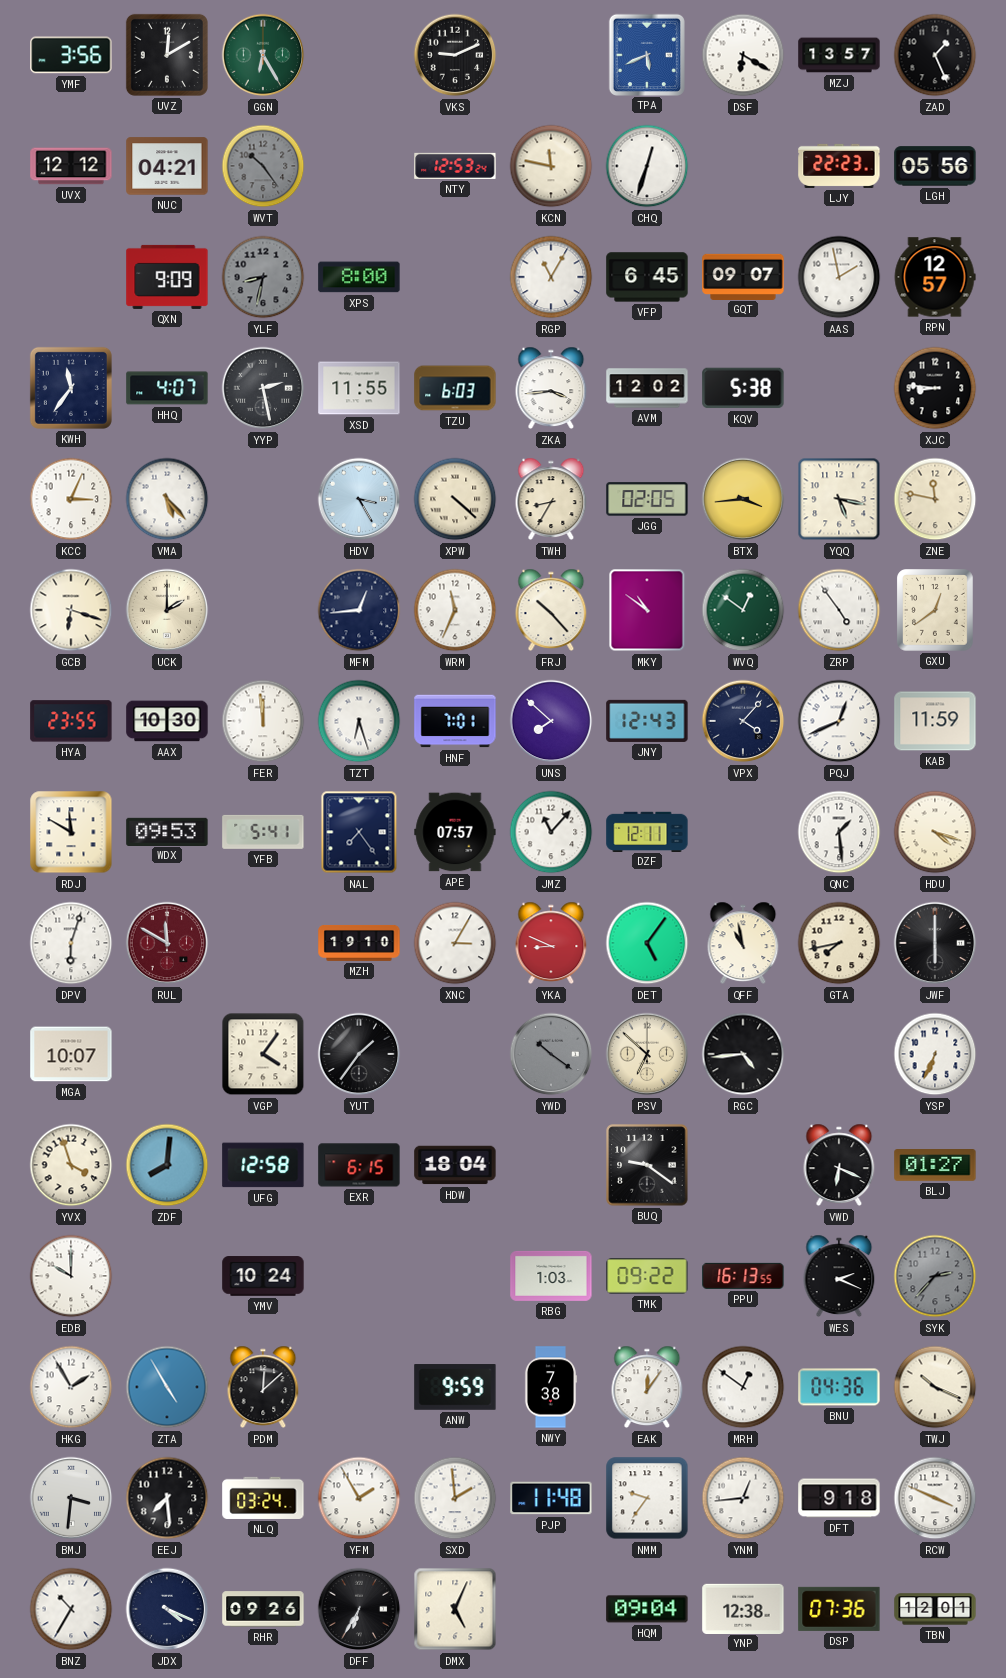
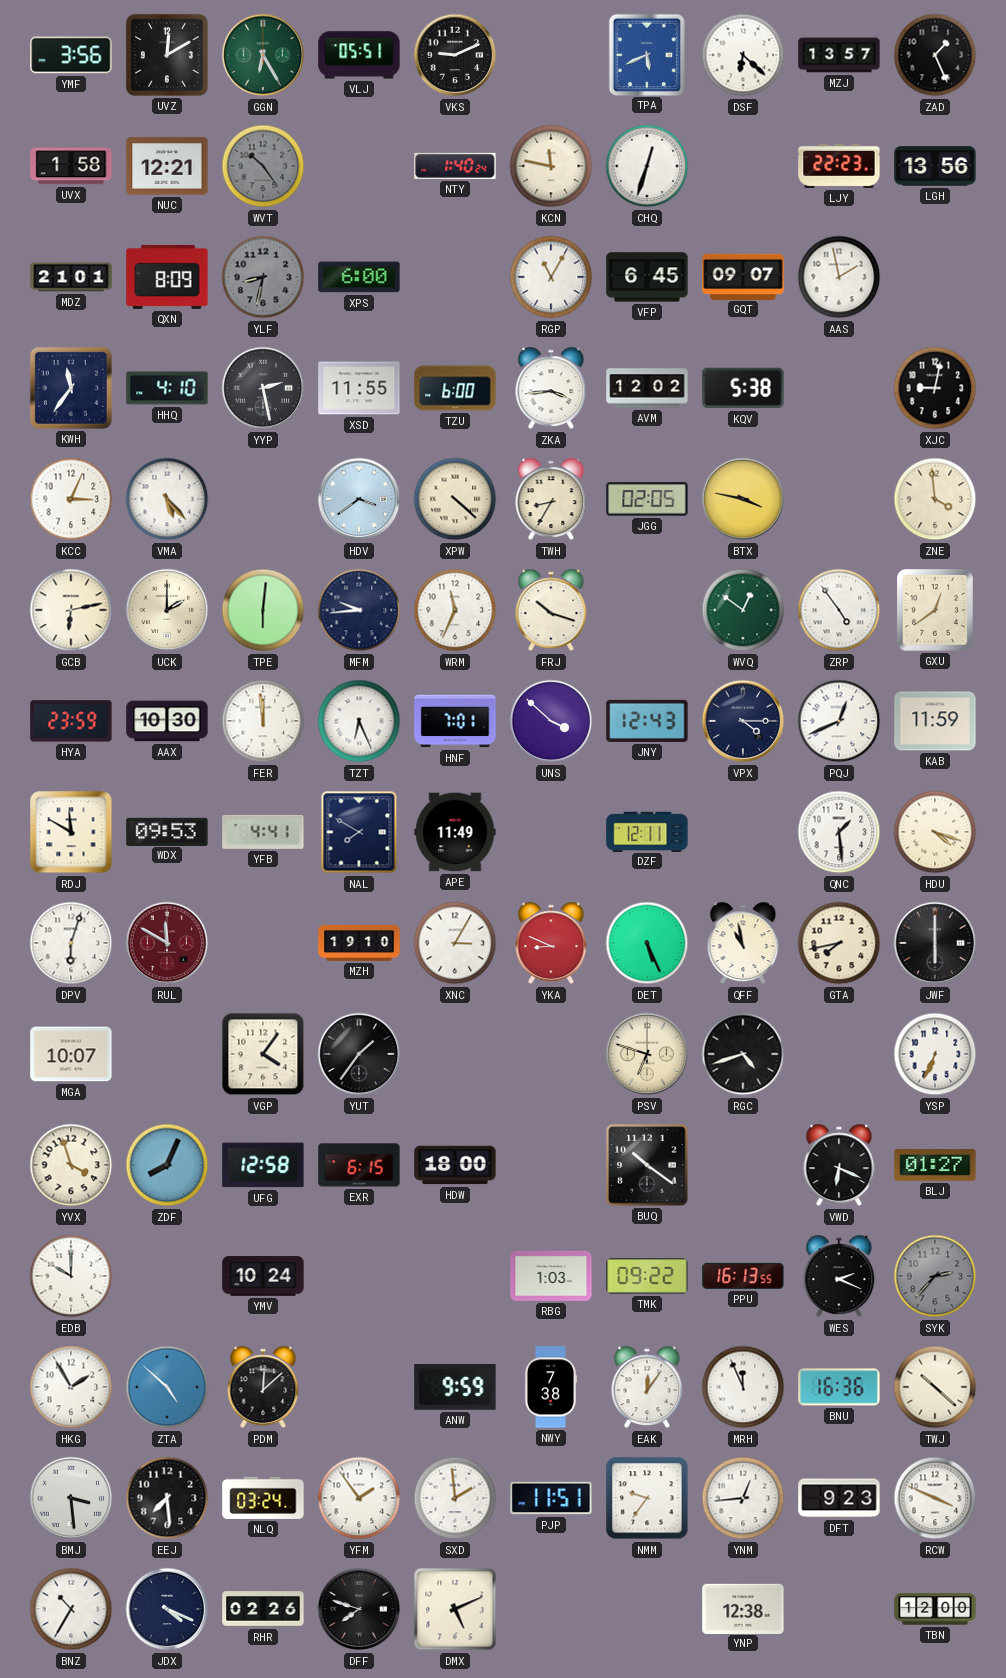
VLJ: none -> 05:51
DSF: 6:20 -> 6:22
UVX: 12:12 -> 1:58
NUC: 04:21 -> 12:21
NTY: 12:53 -> 1:40
LGH: 05:56 -> 13:56
MDZ: none -> 21:01
QXN: 9:09 -> 8:09
XPS: 8:00 -> 6:00
RPN: 12:57 -> none
HHQ: 4:07 -> 4:10
TZU: 6:03 -> 6:00
XJC: 8:46 -> 9:02
HDV: 3:25 -> 3:39
BTX: 3:44 -> 3:47
YQQ: 5:17 -> none
ZNE: 11:47 -> 3:59
GCB: 6:18 -> 6:13
TPE: none -> 6:01
MFM: 12:44 -> 9:44
FRJ: 10:23 -> 10:18
MKY: 10:51 -> none
HYA: 23:55 -> 23:59
TZT: 6:27 -> 6:26
UNS: 7:52 -> 3:52
VPX: 4:07 -> 4:15
YFB: 5:41 -> 4:41
NAL: 7:24 -> 7:50
APE: 07:57 -> 11:49
JMZ: 11:07 -> none
DET: 5:06 -> 5:26
YWD: 10:21 -> none
PSV: 6:52 -> 6:48
RGC: 4:44 -> 4:42
ZDF: 8:01 -> 8:04
HDW: 18:04 -> 18:00
BUQ: 9:21 -> 10:21
ZTA: 4:55 -> 4:52
MRH: 12:51 -> 11:56
BNU: 04:36 -> 16:36
TWJ: 10:19 -> 10:22
BMJ: 3:31 -> 3:29
YFM: 1:55 -> 1:54
PJP: 11:48 -> 11:51
DFT: 9:18 -> 9:23
RHR: 09:26 -> 02:26
DFF: 6:35 -> 7:48
DMX: 5:04 -> 5:11
HQM: 09:04 -> none
DSP: 07:36 -> none
TBN: 12:01 -> 12:00
